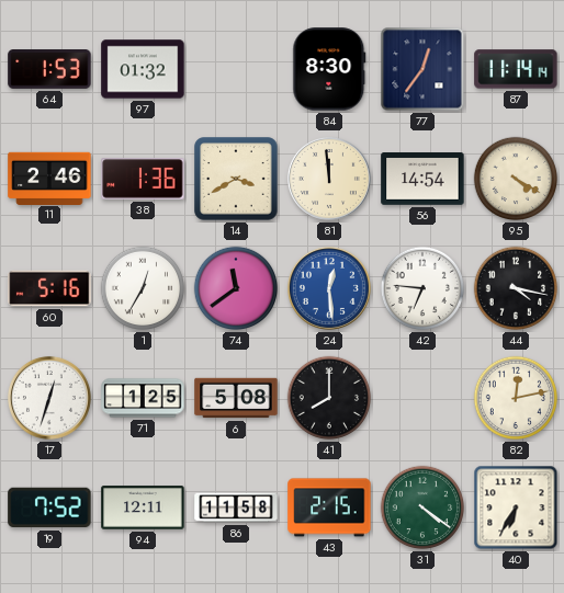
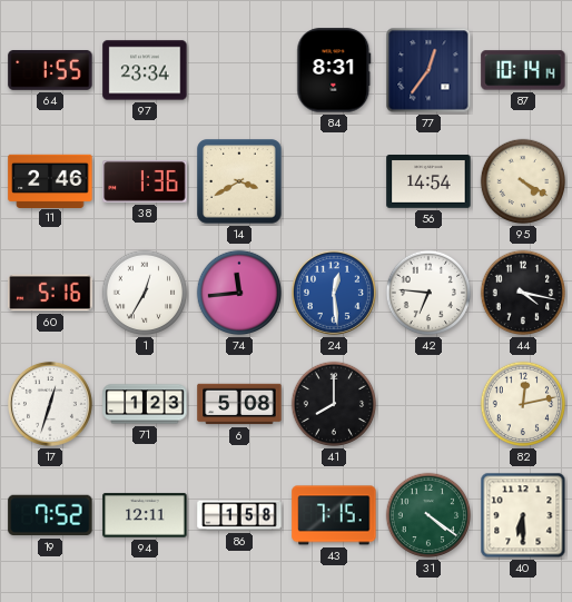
64: 1:53 -> 1:55
97: 01:32 -> 23:34
84: 8:30 -> 8:31
87: 11:14 -> 10:14
81: 11:59 -> none
74: 11:39 -> 11:44
71: 1:25 -> 1:23
86: 11:58 -> 1:58
43: 2:15 -> 7:15
40: 6:35 -> 6:30
